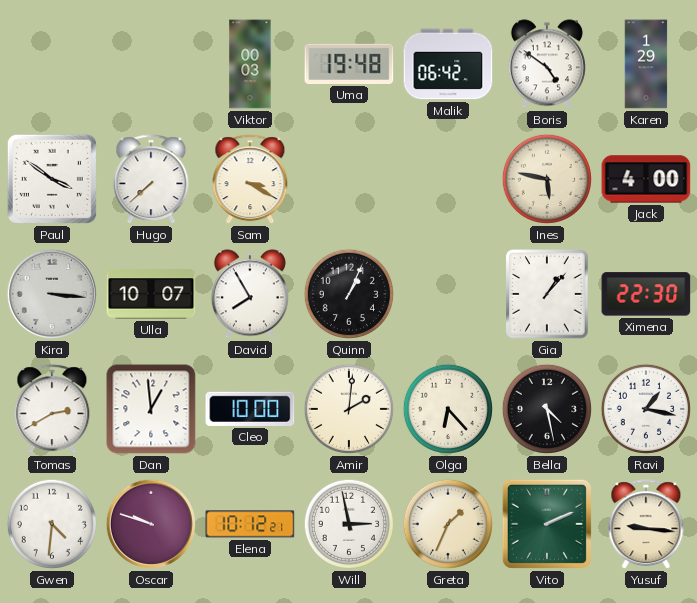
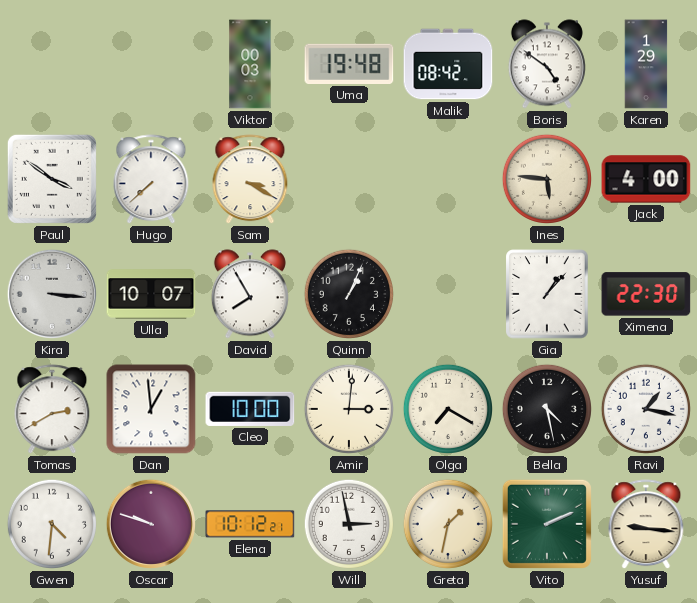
Malik: 06:42 -> 08:42
Ines: 5:47 -> 5:46
Amir: 2:01 -> 3:01
Olga: 6:23 -> 7:20
Greta: 1:34 -> 1:32
